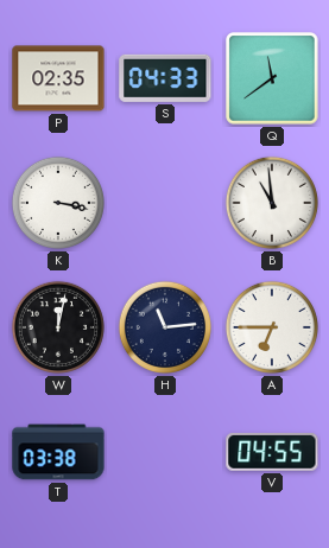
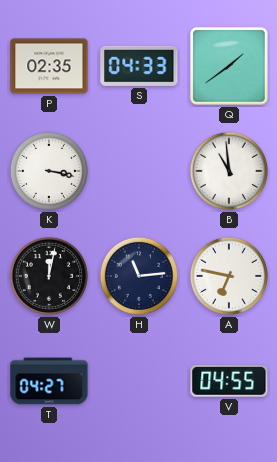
Q: 11:39 -> 1:39
A: 6:45 -> 6:47
T: 03:38 -> 04:27
